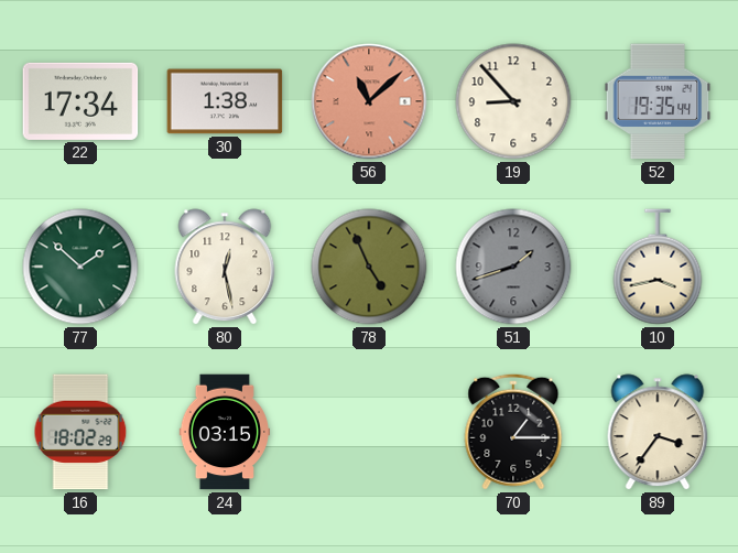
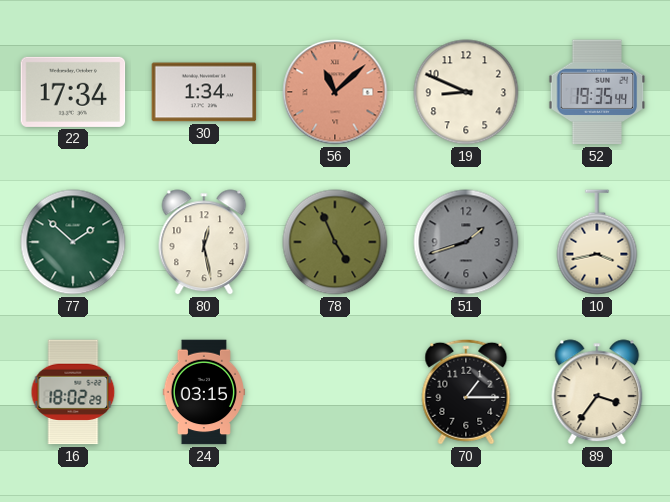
30: 1:38 -> 1:34
19: 8:53 -> 8:49
